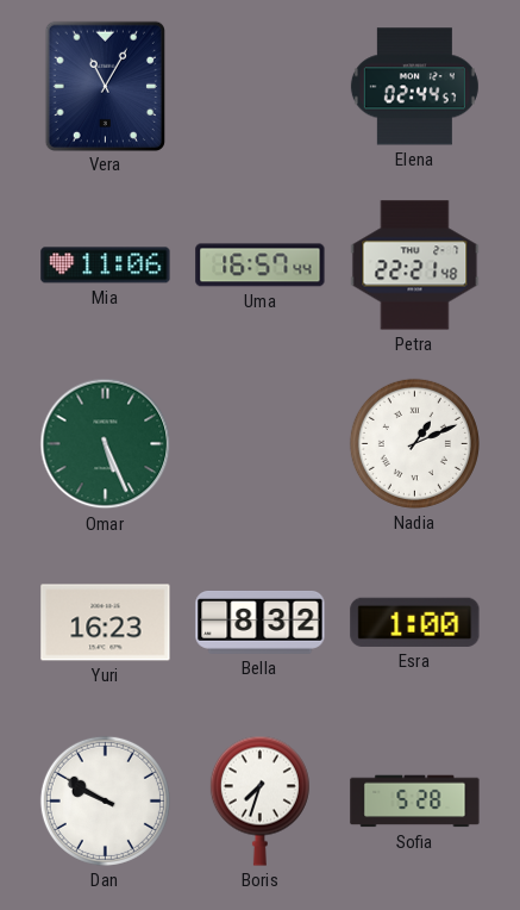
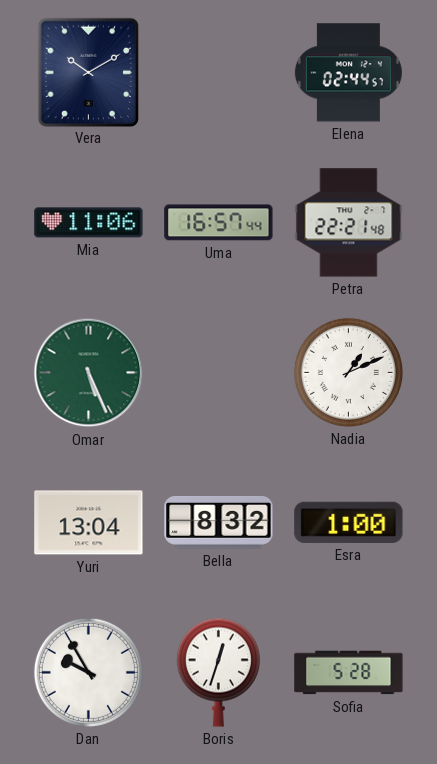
Vera: 11:05 -> 10:10
Yuri: 16:23 -> 13:04
Dan: 9:50 -> 9:55
Boris: 7:33 -> 12:33
